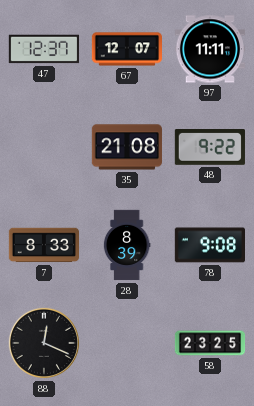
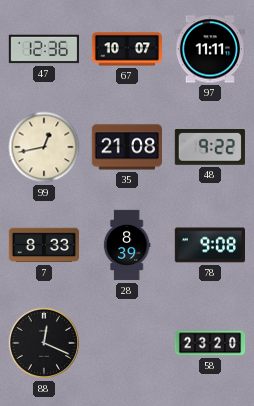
47: 12:37 -> 12:36
67: 12:07 -> 10:07
99: none -> 12:43
58: 23:25 -> 23:20
